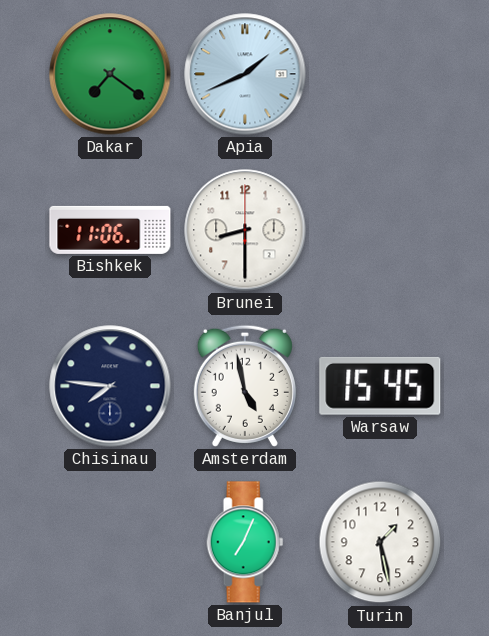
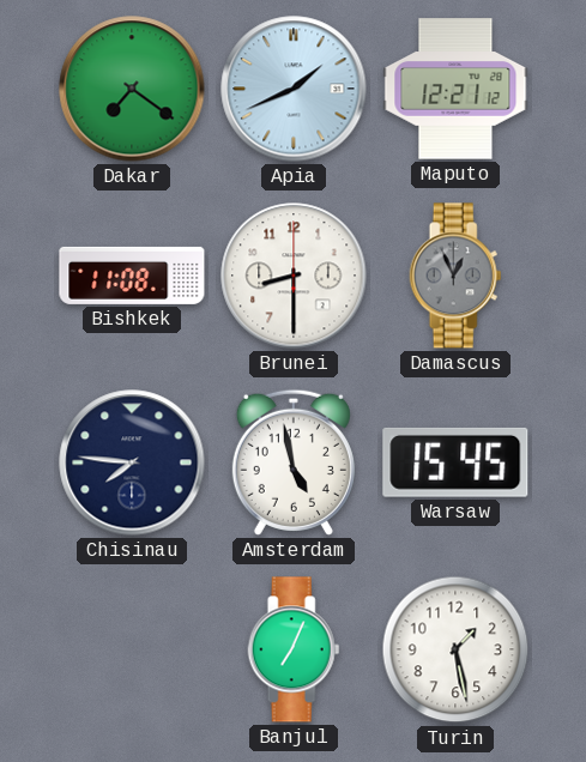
Maputo: none -> 12:21
Bishkek: 11:06 -> 11:08
Damascus: none -> 12:56
